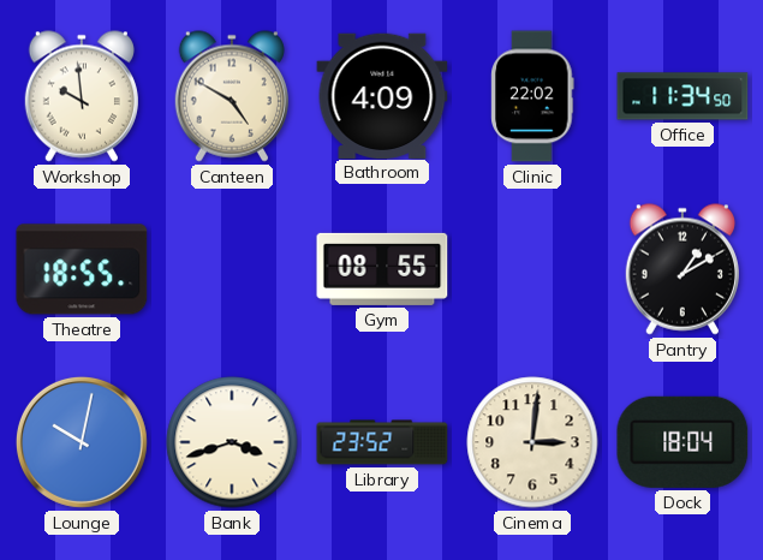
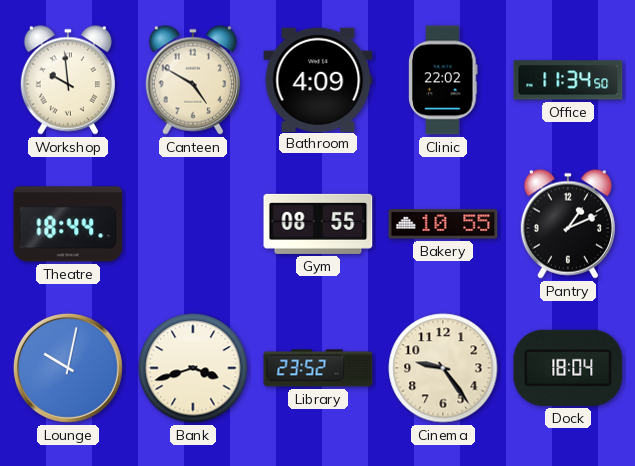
Theatre: 18:55 -> 18:44
Bakery: none -> 10:55
Pantry: 1:10 -> 1:11
Cinema: 3:01 -> 9:24
